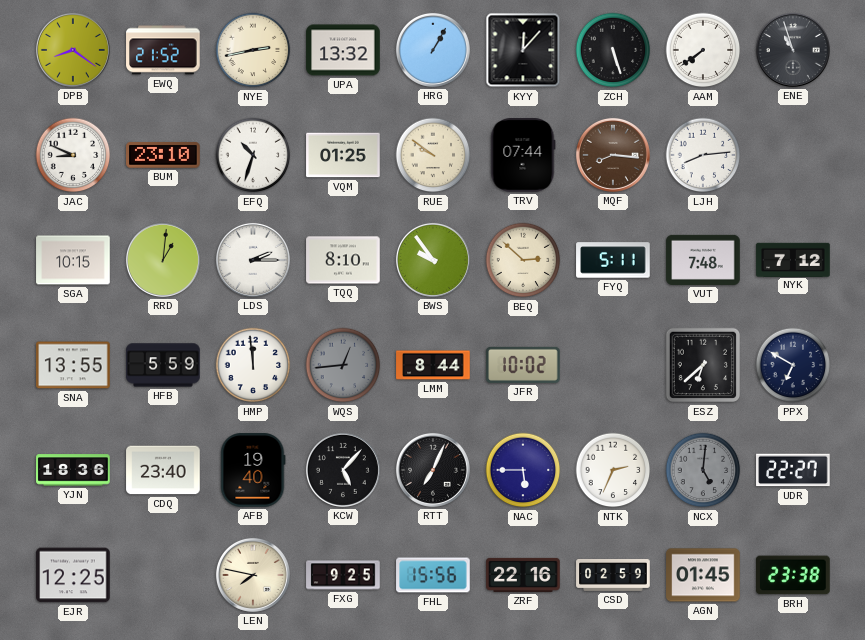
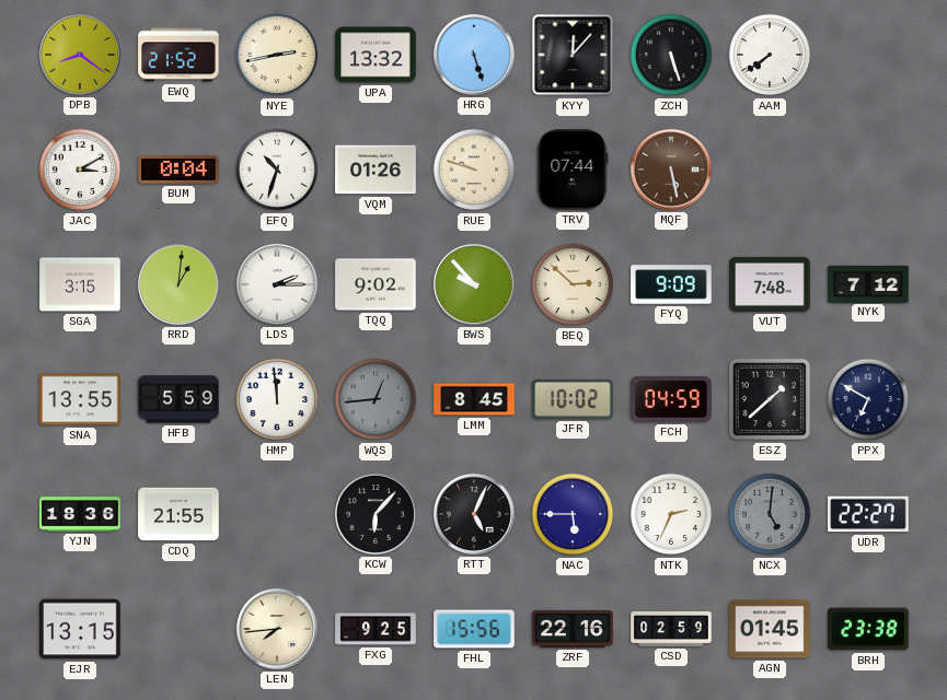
HRG: 1:05 -> 5:27
ENE: 10:57 -> none
JAC: 8:49 -> 3:10
BUM: 23:10 -> 0:04
VQM: 01:25 -> 01:26
RUE: 9:51 -> 9:48
MQF: 8:16 -> 5:28
LJH: 8:14 -> none
SGA: 10:15 -> 3:15
TQQ: 8:10 -> 9:02
BWS: 9:54 -> 9:53
FYQ: 5:11 -> 9:09
LMM: 8:44 -> 8:45
FCH: none -> 04:59
ESZ: 6:38 -> 1:38
CDQ: 23:40 -> 21:55
AFB: 19:40 -> none
KCW: 5:07 -> 6:07
RTT: 7:04 -> 5:04
EJR: 12:25 -> 13:15
LEN: 7:47 -> 7:44
